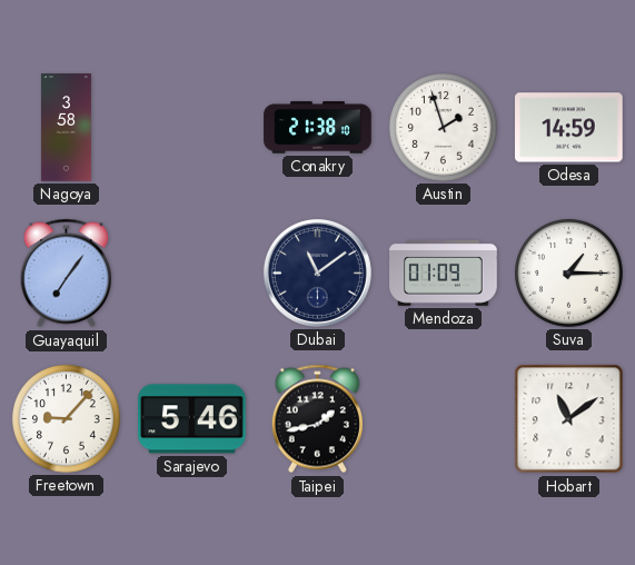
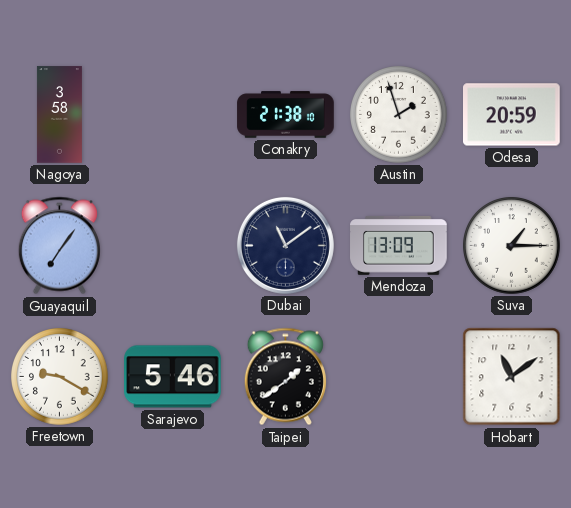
Odesa: 14:59 -> 20:59
Mendoza: 01:09 -> 13:09
Freetown: 9:07 -> 9:20
Taipei: 1:43 -> 1:39
